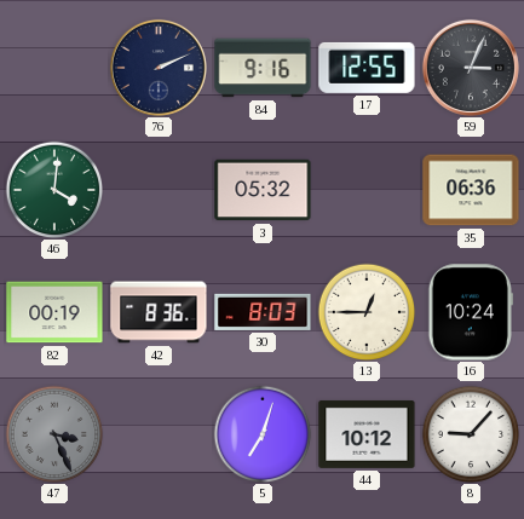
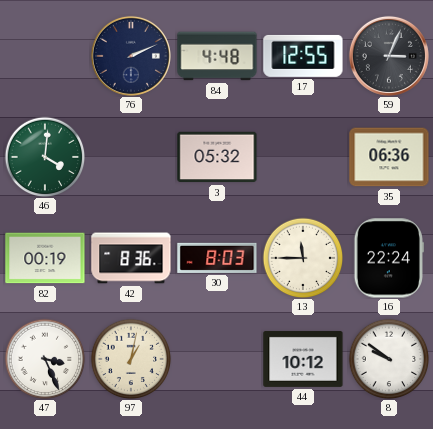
84: 9:16 -> 4:48
13: 12:45 -> 11:45
16: 10:24 -> 22:24
47 dial: grey -> white
97: none -> 1:02
5: 7:03 -> none
8: 9:07 -> 9:51
